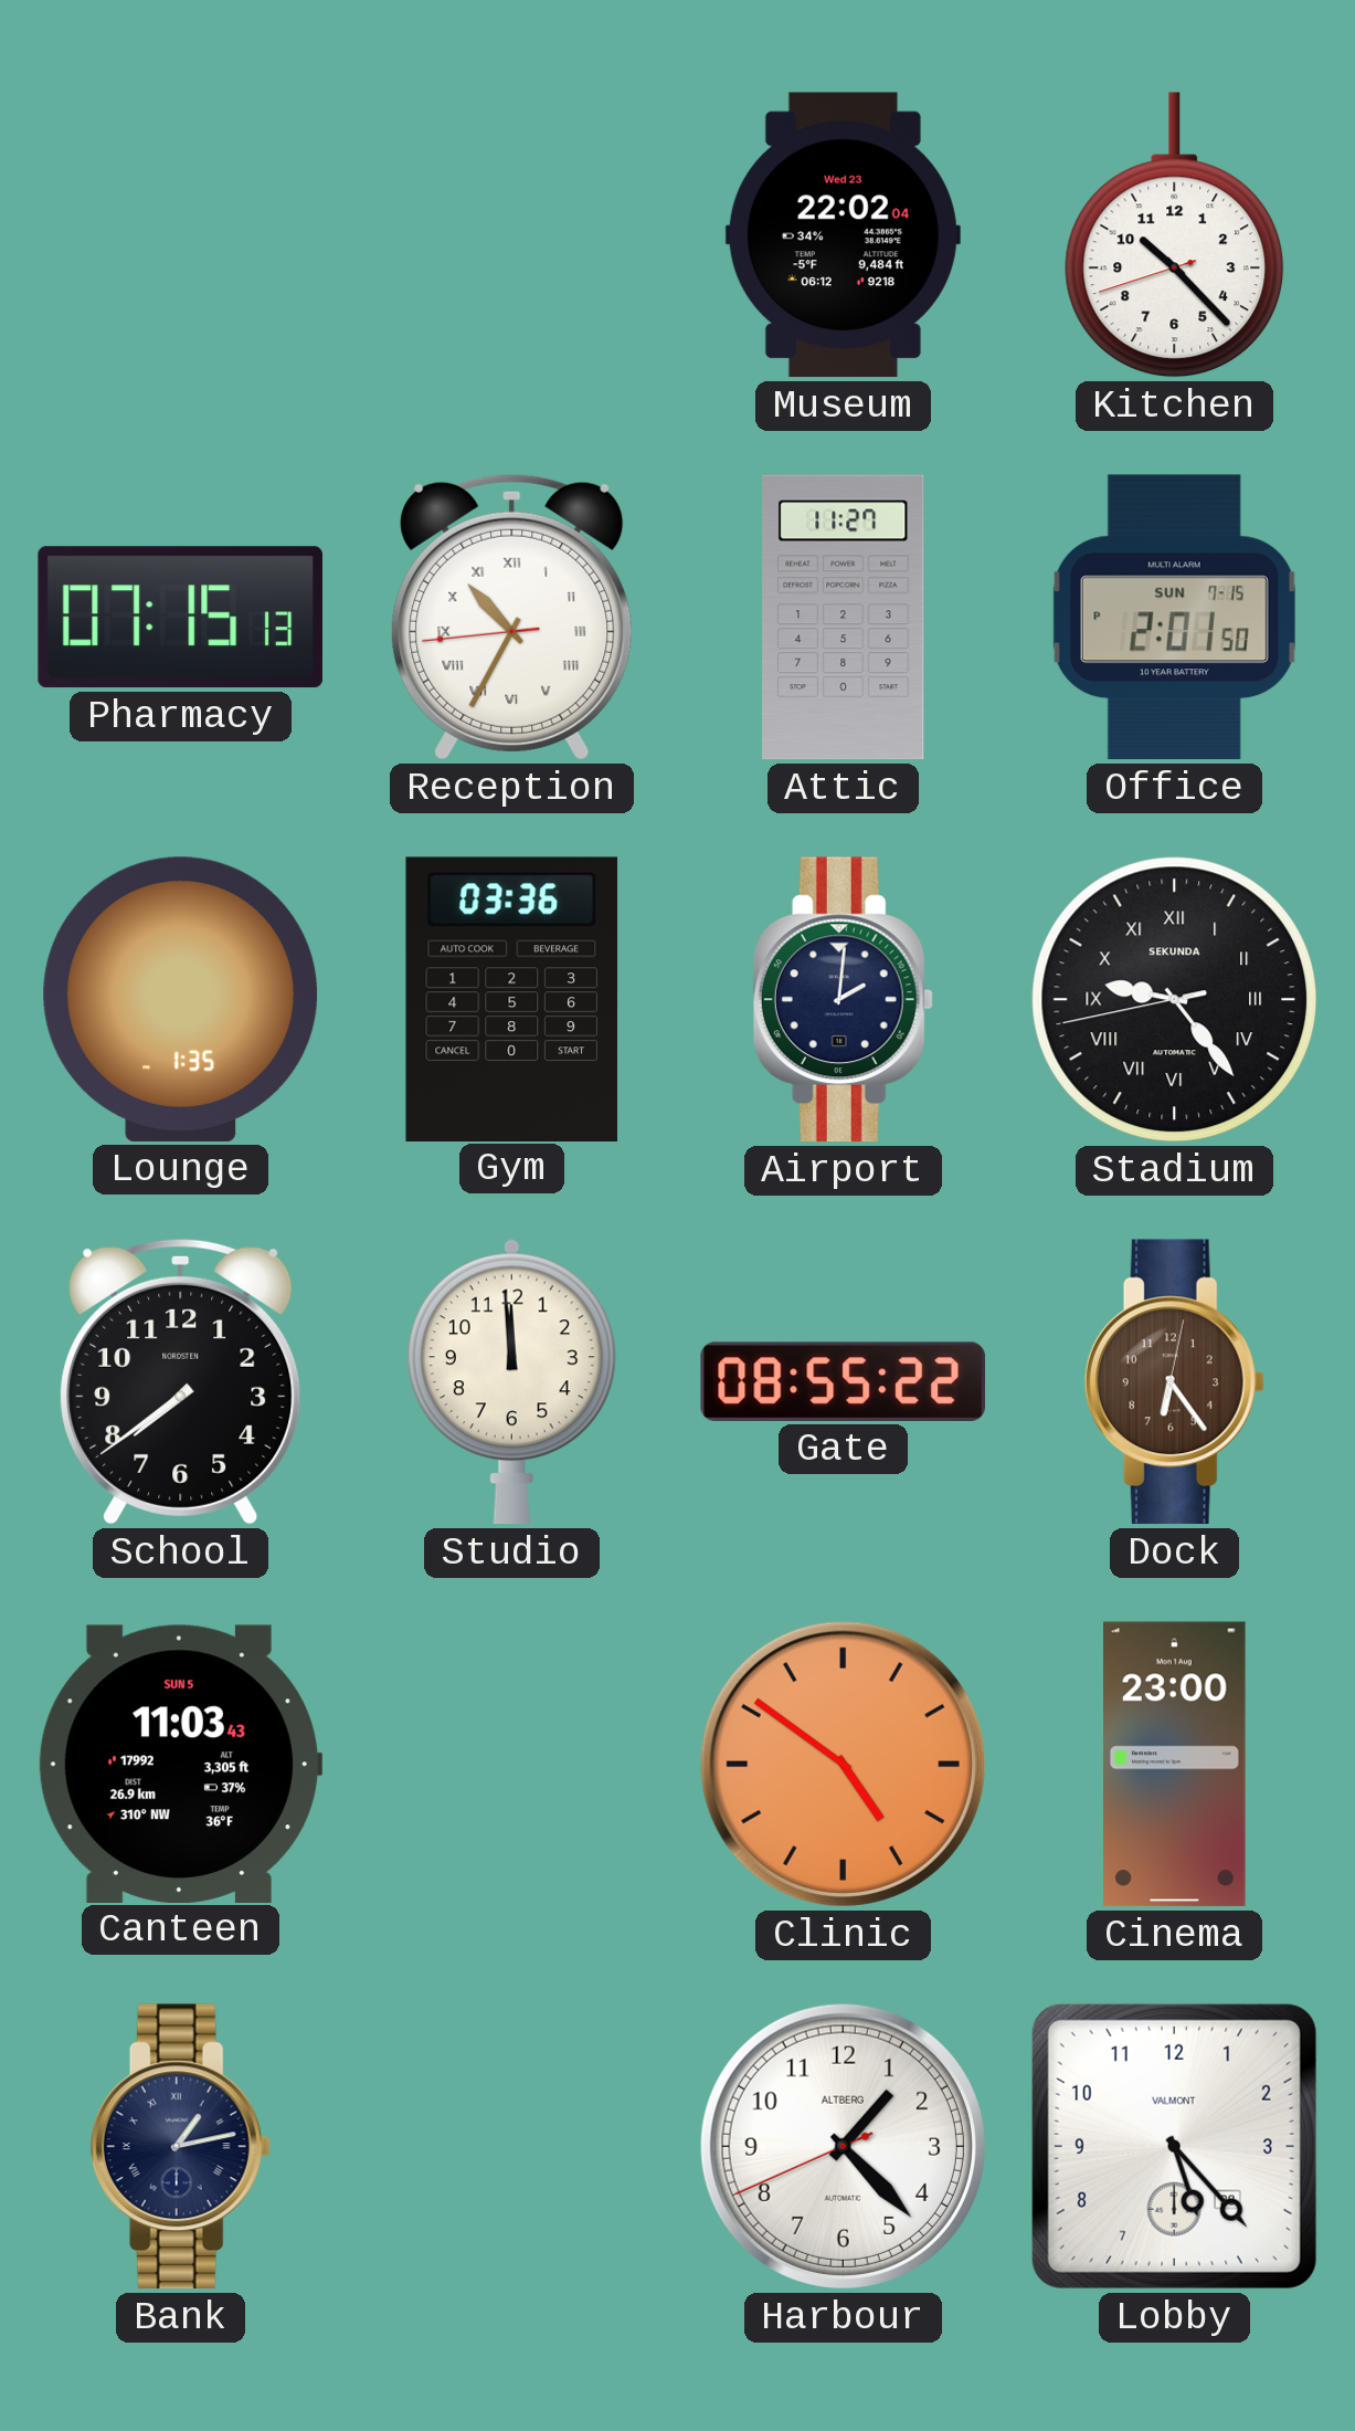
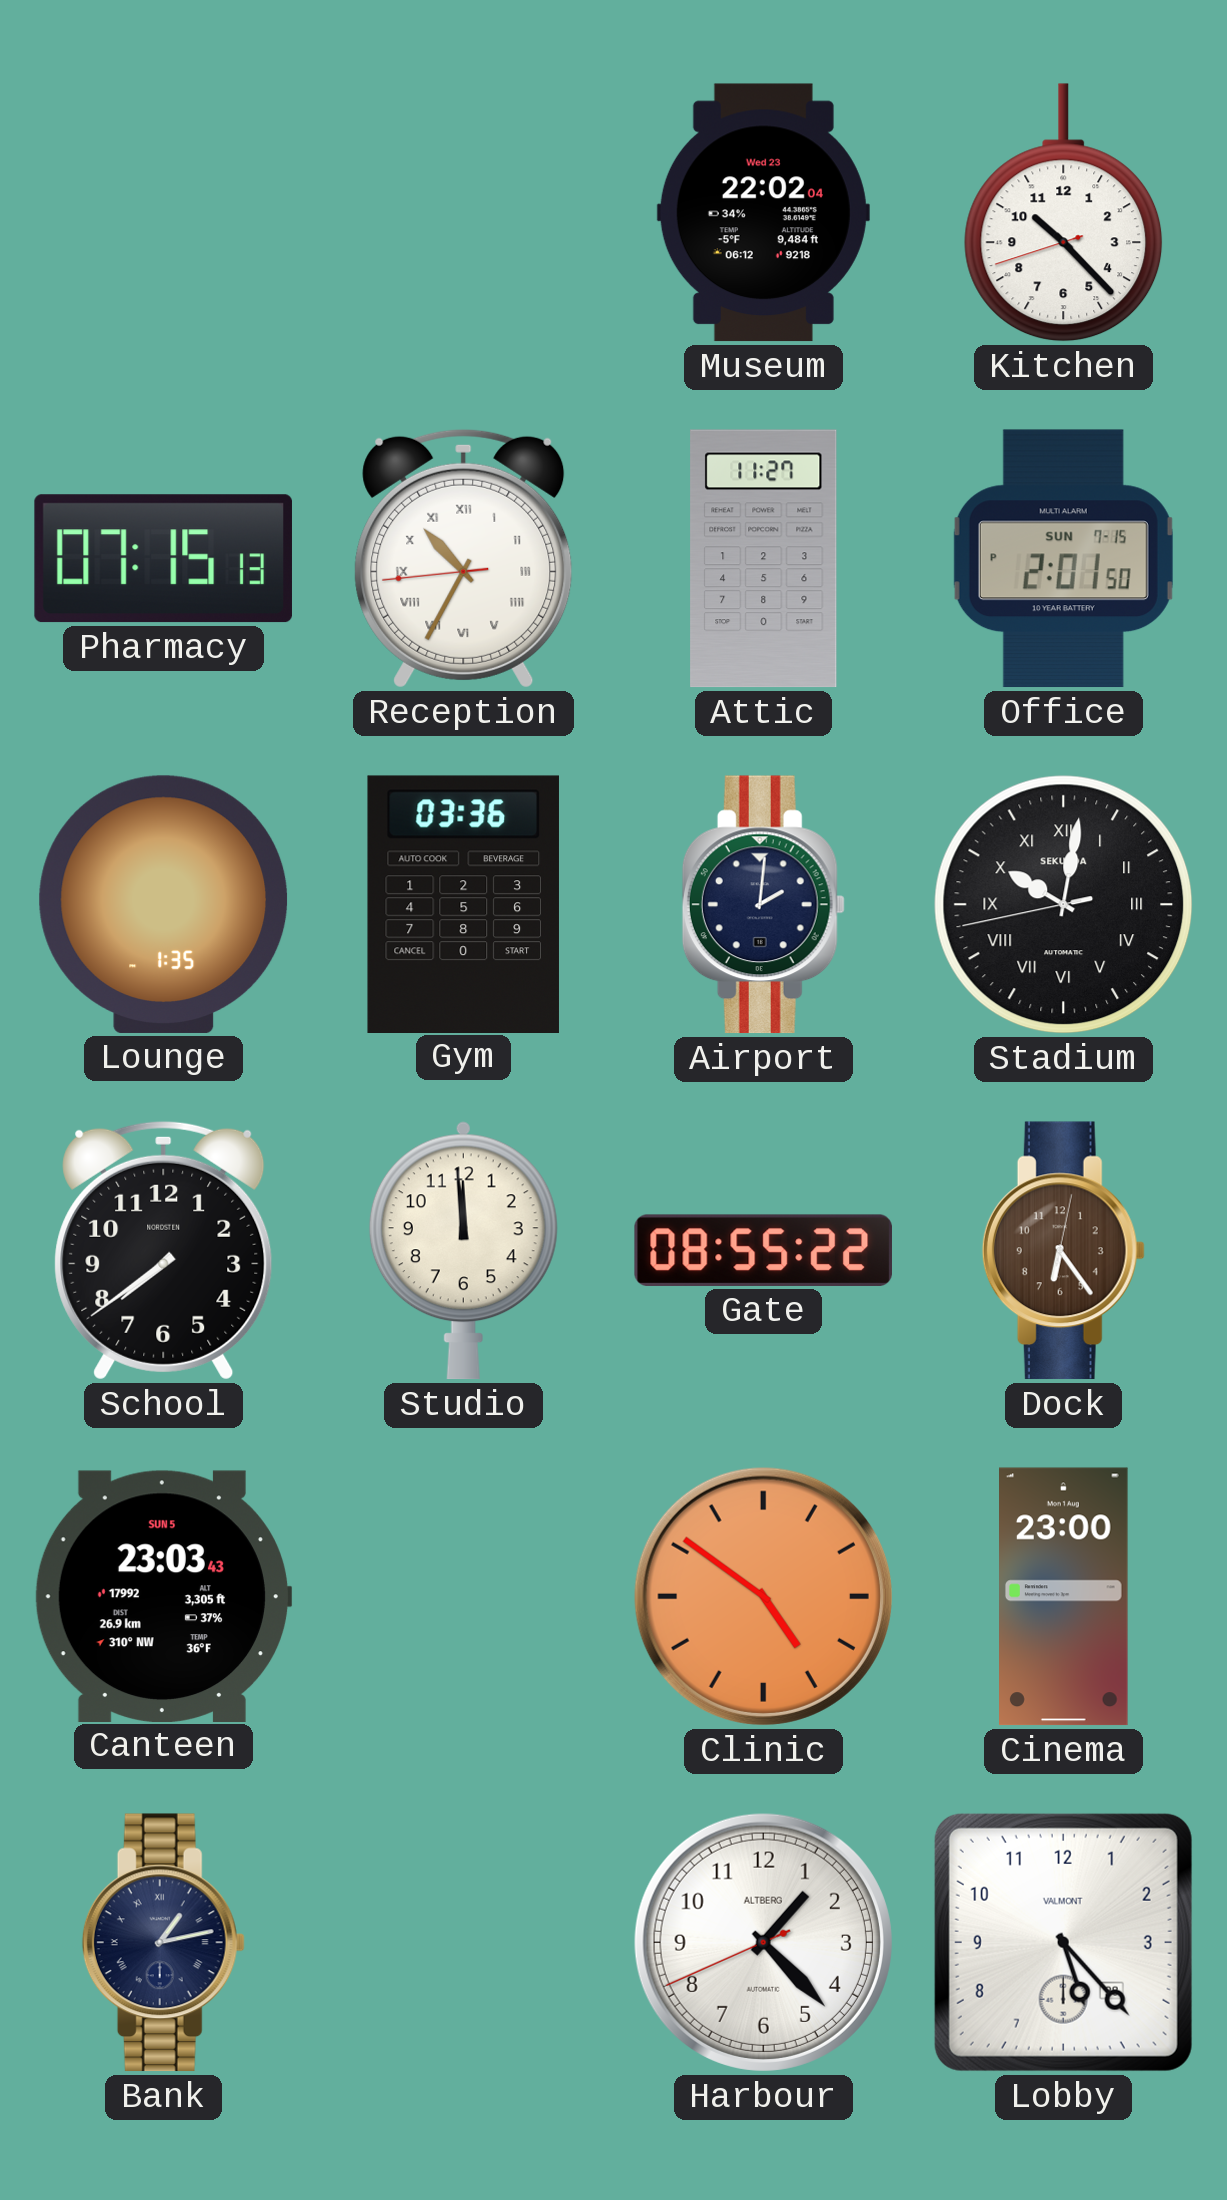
Stadium: 9:23 -> 10:01
Canteen: 11:03 -> 23:03
